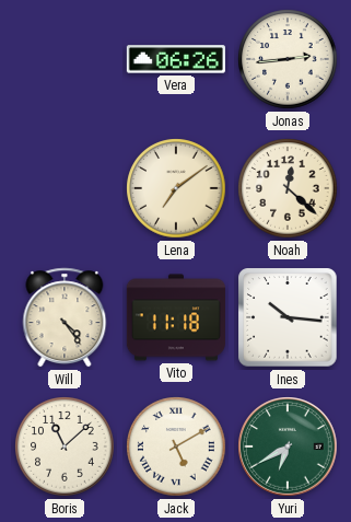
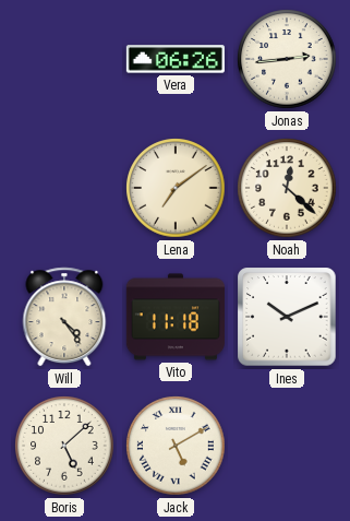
Ines: 10:16 -> 10:11
Boris: 11:08 -> 5:08
Yuri: 6:40 -> none
